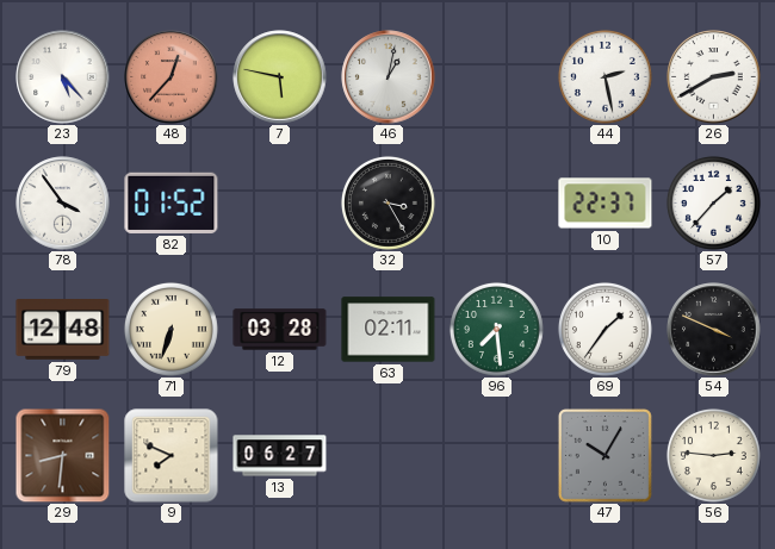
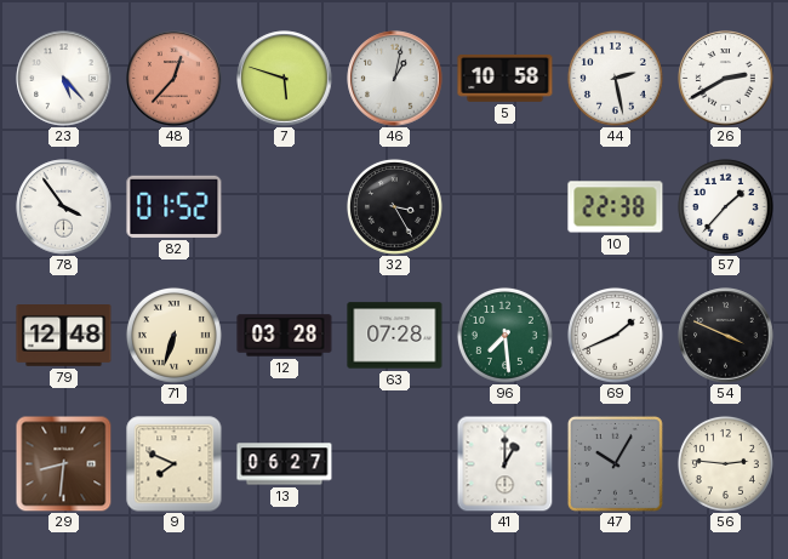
7: 5:47 -> 5:48
5: none -> 10:58
10: 22:37 -> 22:38
63: 02:11 -> 07:28
69: 1:36 -> 1:41
41: none -> 1:00
